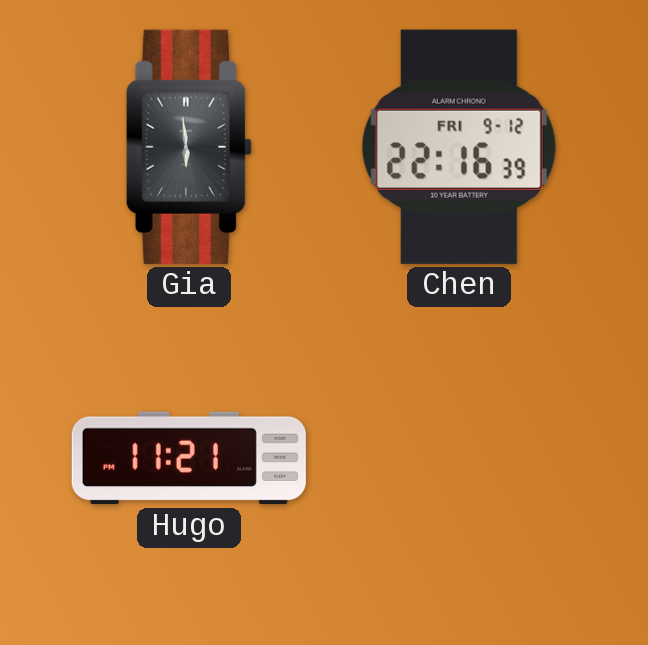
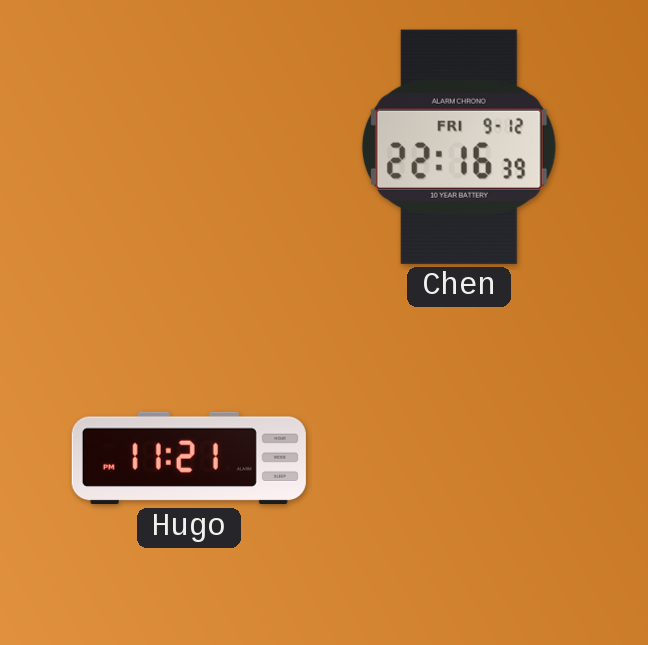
Gia: 5:59 -> none
